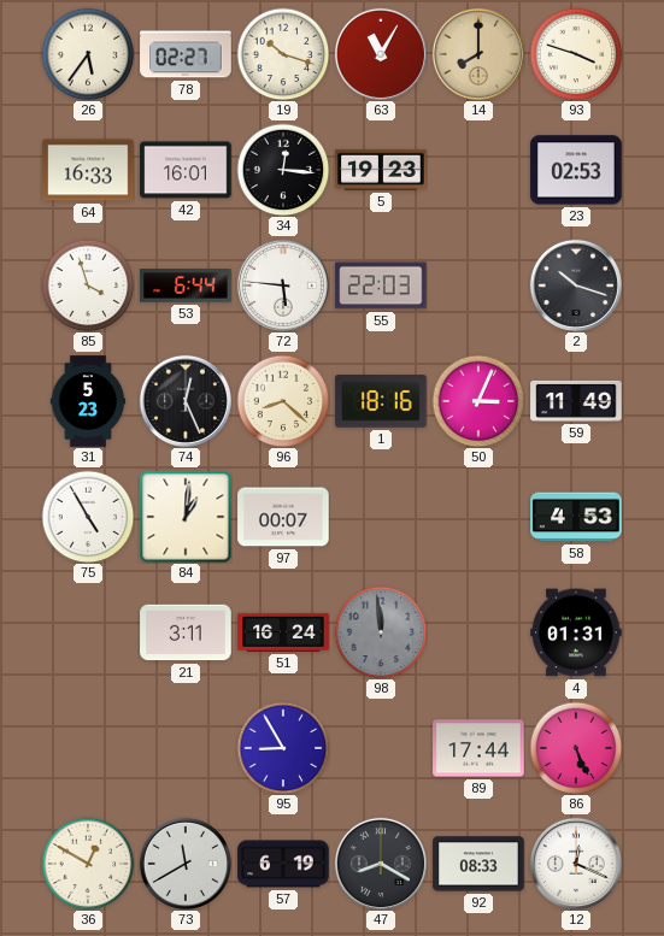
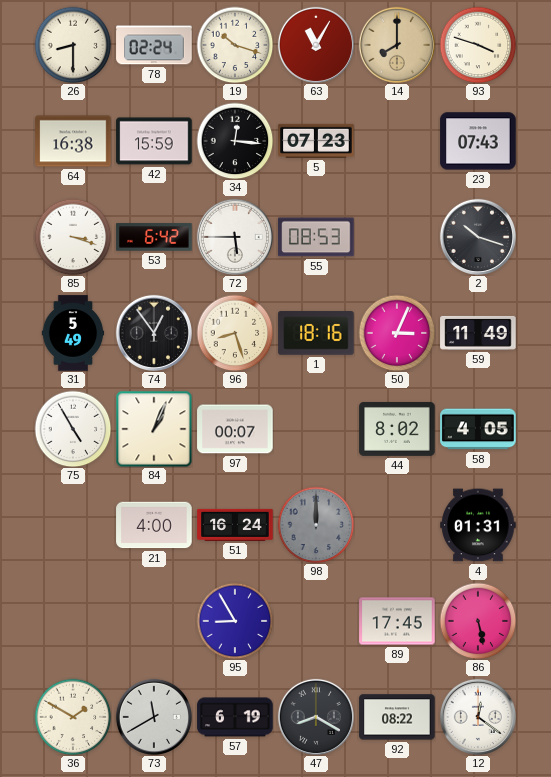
26: 5:36 -> 8:30
78: 02:27 -> 02:24
64: 16:33 -> 16:38
42: 16:01 -> 15:59
5: 19:23 -> 07:23
23: 02:53 -> 07:43
85: 3:57 -> 3:18
53: 6:44 -> 6:42
72: 5:46 -> 5:45
55: 22:03 -> 08:53
31: 5:23 -> 5:49
74: 12:26 -> 12:54
96: 8:22 -> 8:27
84: 1:01 -> 1:04
44: none -> 8:02
58: 4:53 -> 4:05
21: 3:11 -> 4:00
98: 11:59 -> 12:00
89: 17:44 -> 17:45
86: 5:26 -> 5:28
36: 12:50 -> 1:50
92: 08:33 -> 08:22
12: 12:19 -> 12:21
